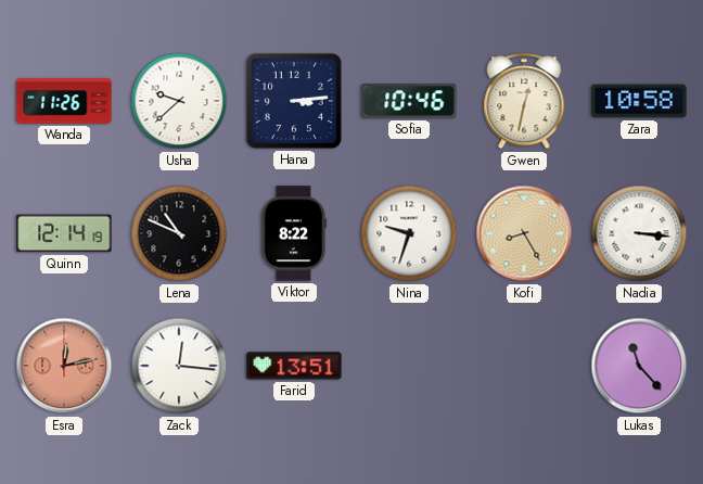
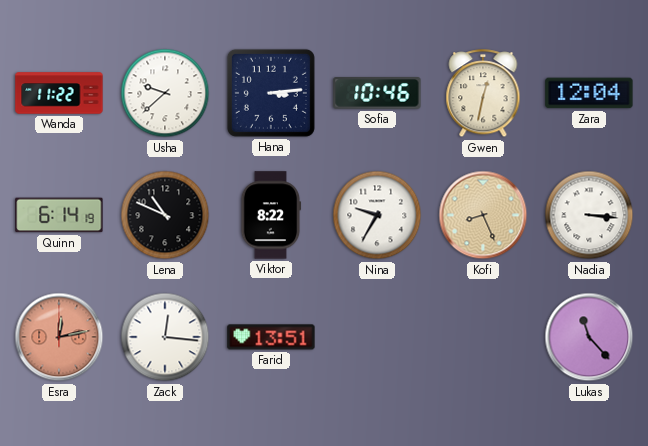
Wanda: 11:26 -> 11:22
Zara: 10:58 -> 12:04
Quinn: 12:14 -> 6:14
Nina: 9:33 -> 9:35
Kofi: 8:25 -> 8:26
